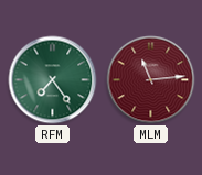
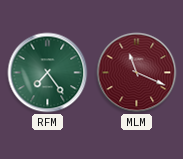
MLM: 11:14 -> 11:19
